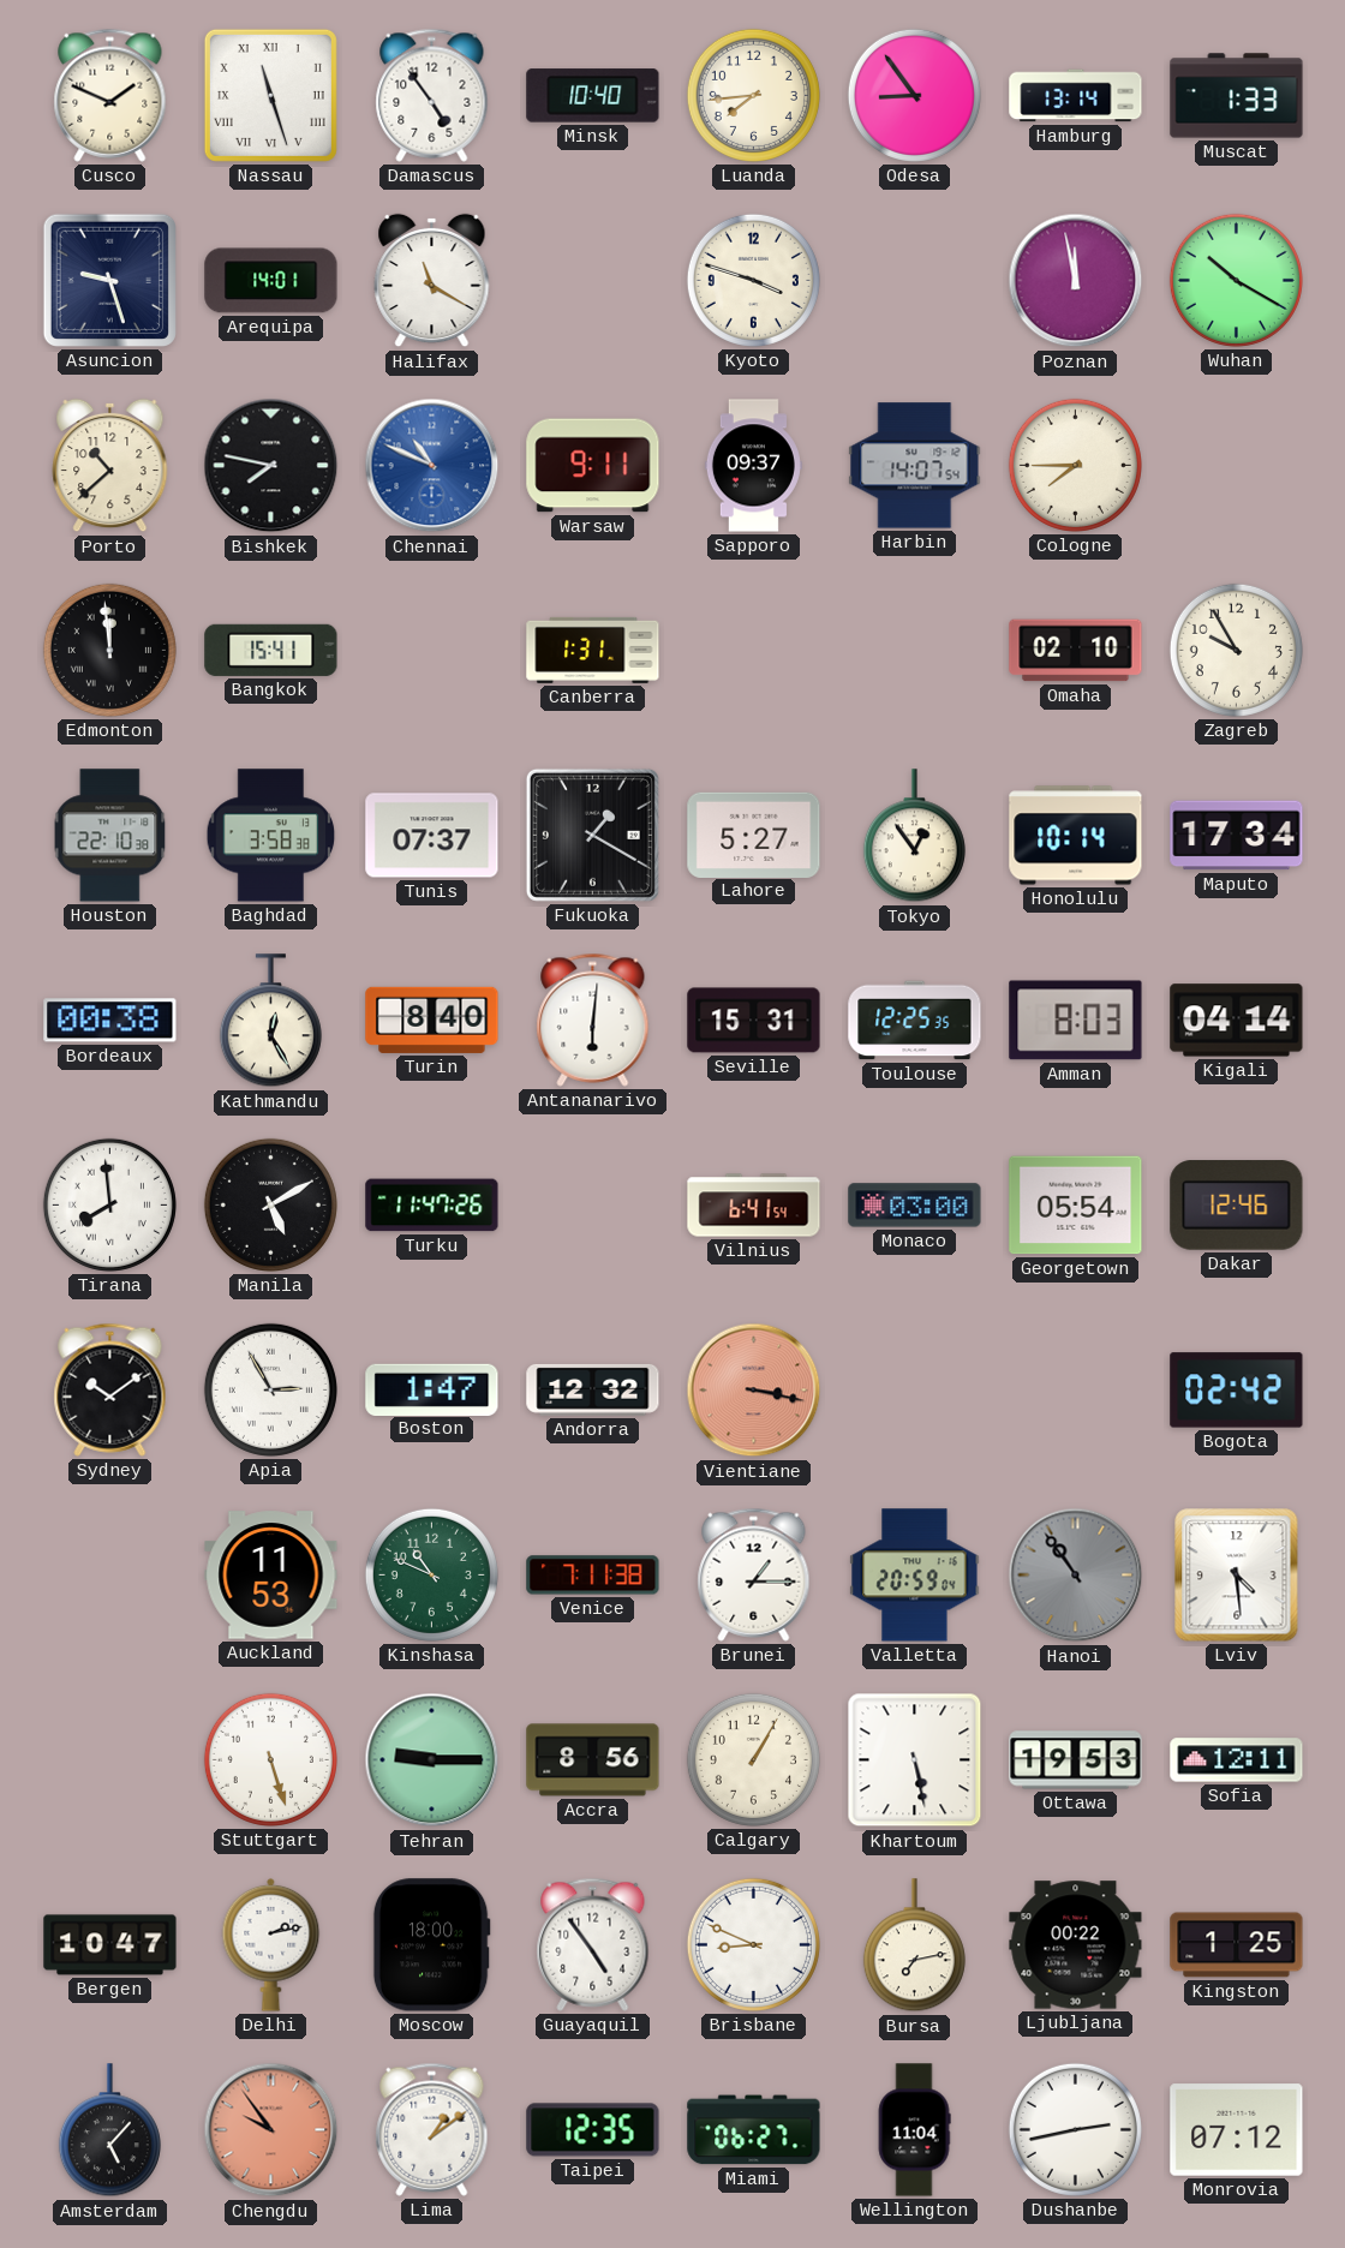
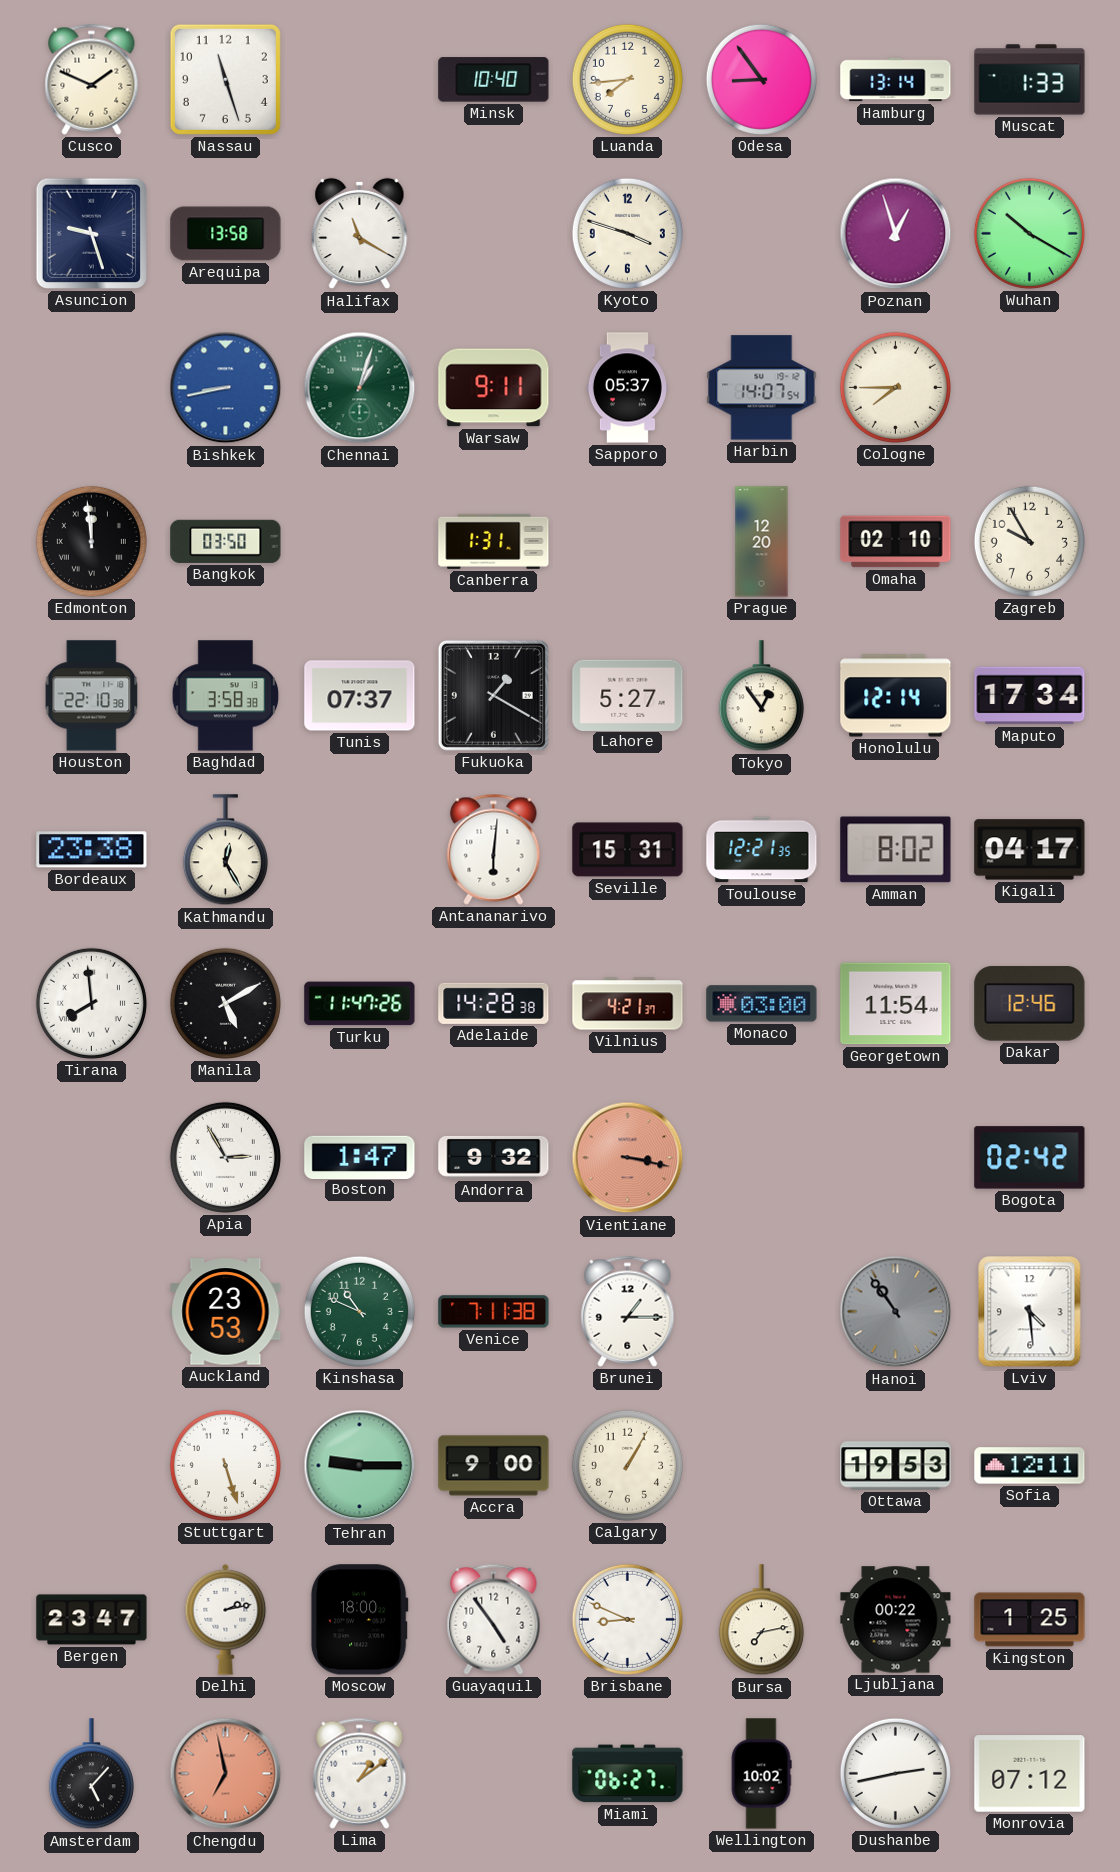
Nassau numerals: Roman -> Arabic
Damascus: 4:54 -> none
Arequipa: 14:01 -> 13:58
Poznan: 11:58 -> 12:57
Porto: 10:38 -> none
Bishkek: 7:47 -> 8:43
Bishkek dial: black -> blue
Chennai: 10:49 -> 1:03
Chennai dial: blue -> green
Sapporo: 09:37 -> 05:37
Bangkok: 15:41 -> 03:50
Prague: none -> 12:20
Honolulu: 10:14 -> 12:14
Bordeaux: 00:38 -> 23:38
Turin: 8:40 -> none
Toulouse: 12:25 -> 12:21
Amman: 8:03 -> 8:02
Kigali: 04:14 -> 04:17
Adelaide: none -> 14:28
Vilnius: 6:41 -> 4:21
Georgetown: 05:54 -> 11:54
Sydney: 10:09 -> none
Andorra: 12:32 -> 9:32
Auckland: 11:53 -> 23:53
Valletta: 20:59 -> none
Accra: 8:56 -> 9:00
Khartoum: 5:28 -> none
Bergen: 10:47 -> 23:47
Chengdu: 9:54 -> 6:58
Taipei: 12:35 -> none
Wellington: 11:04 -> 10:02
